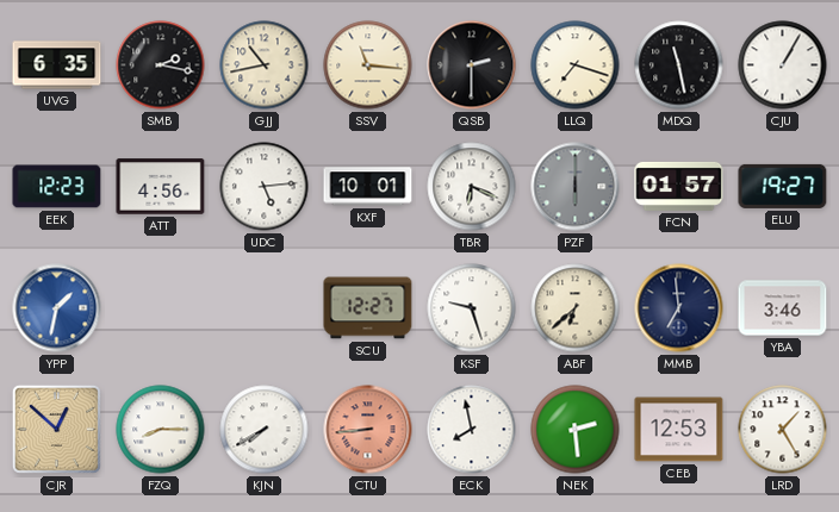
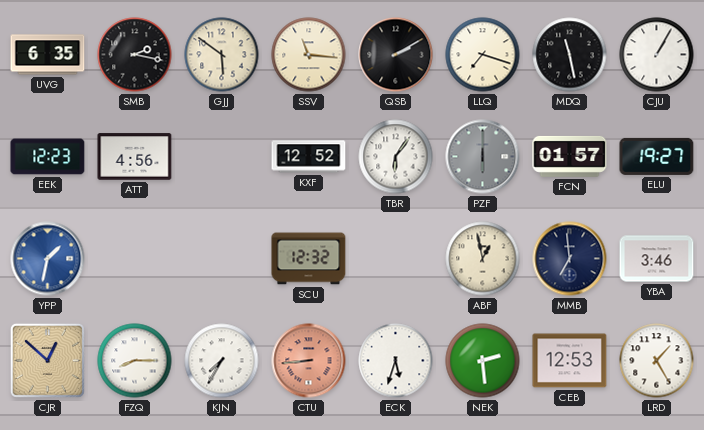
GJJ: 10:43 -> 5:51
QSB: 2:30 -> 2:10
UDC: 5:14 -> none
KXF: 10:01 -> 12:52
TBR: 6:19 -> 6:06
SCU: 12:27 -> 12:32
KSF: 9:27 -> none
ABF: 6:38 -> 12:58
KJN: 7:40 -> 7:35
ECK: 7:58 -> 5:33
